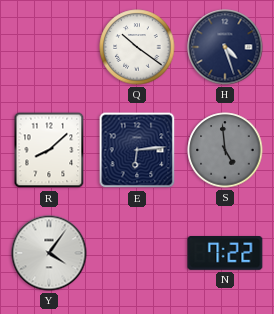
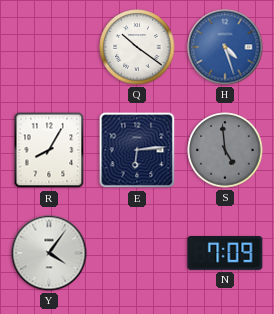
H dial: navy -> blue
R: 8:08 -> 8:05
N: 7:22 -> 7:09
